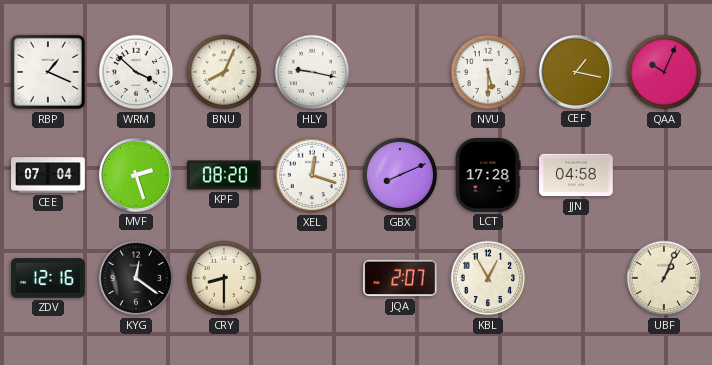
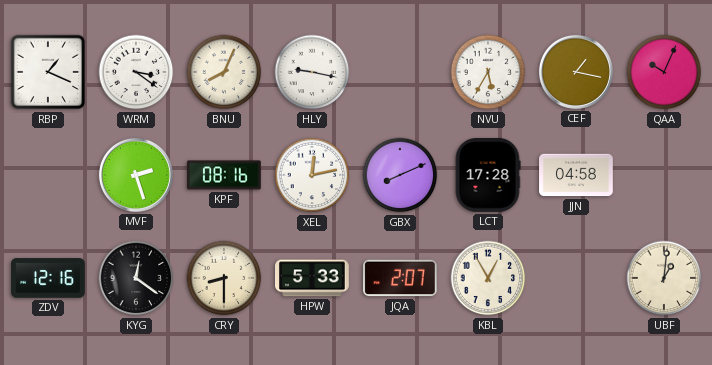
WRM: 3:52 -> 3:21
NVU: 5:30 -> 5:35
CEE: 07:04 -> none
KPF: 08:20 -> 08:16
XEL: 12:18 -> 12:13
HPW: none -> 5:33
UBF: 1:04 -> 1:01
